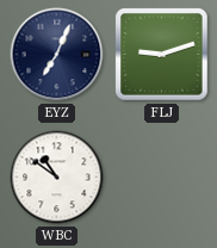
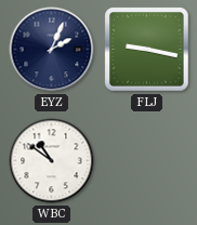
EYZ: 7:04 -> 2:04
FLJ: 9:12 -> 9:17
